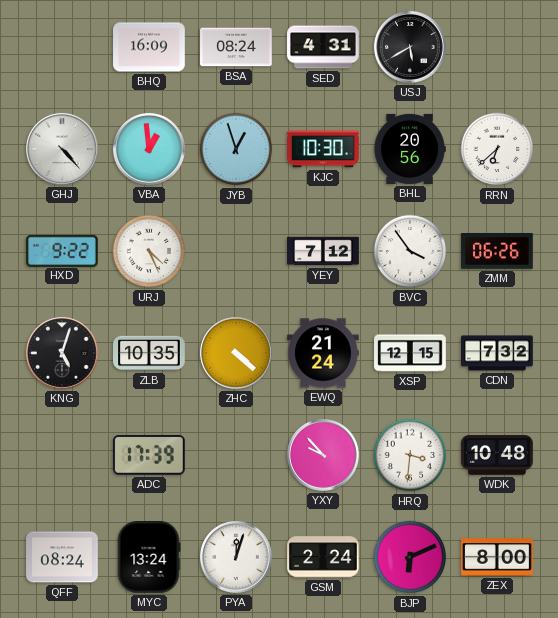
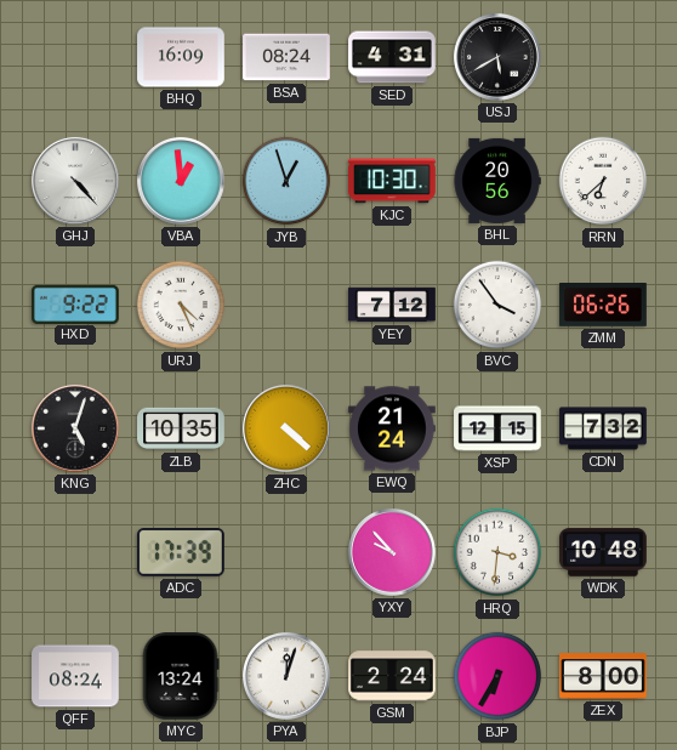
BJP: 6:11 -> 6:35
